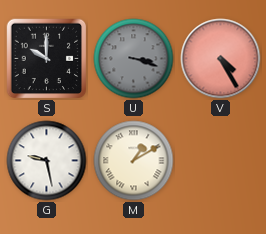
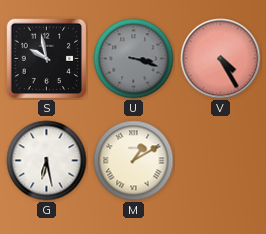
S: 10:00 -> 9:58
G: 9:28 -> 6:28
